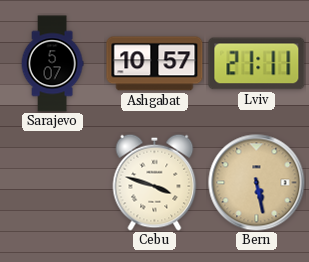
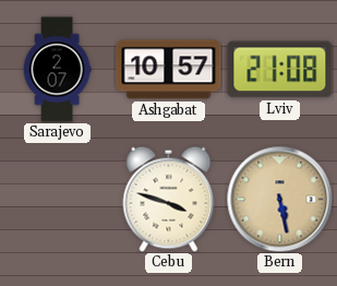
Sarajevo: 5:07 -> 2:07
Lviv: 21:11 -> 21:08
